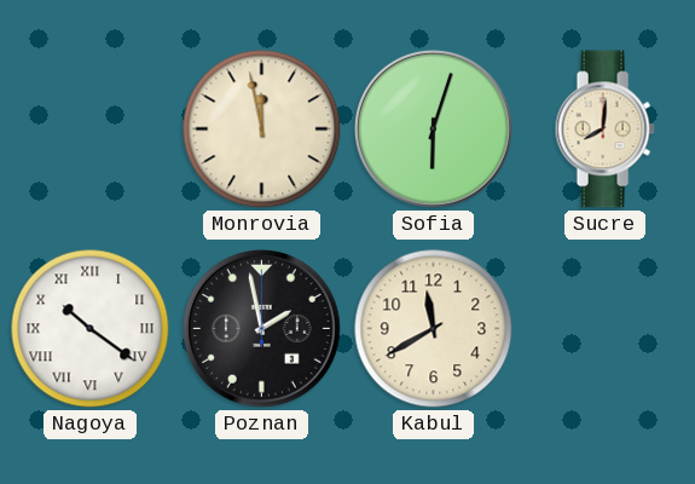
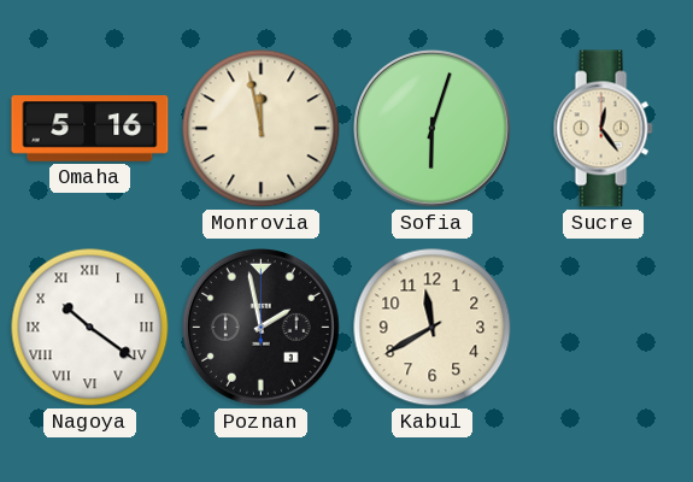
Omaha: none -> 5:16
Sucre: 8:01 -> 12:24
